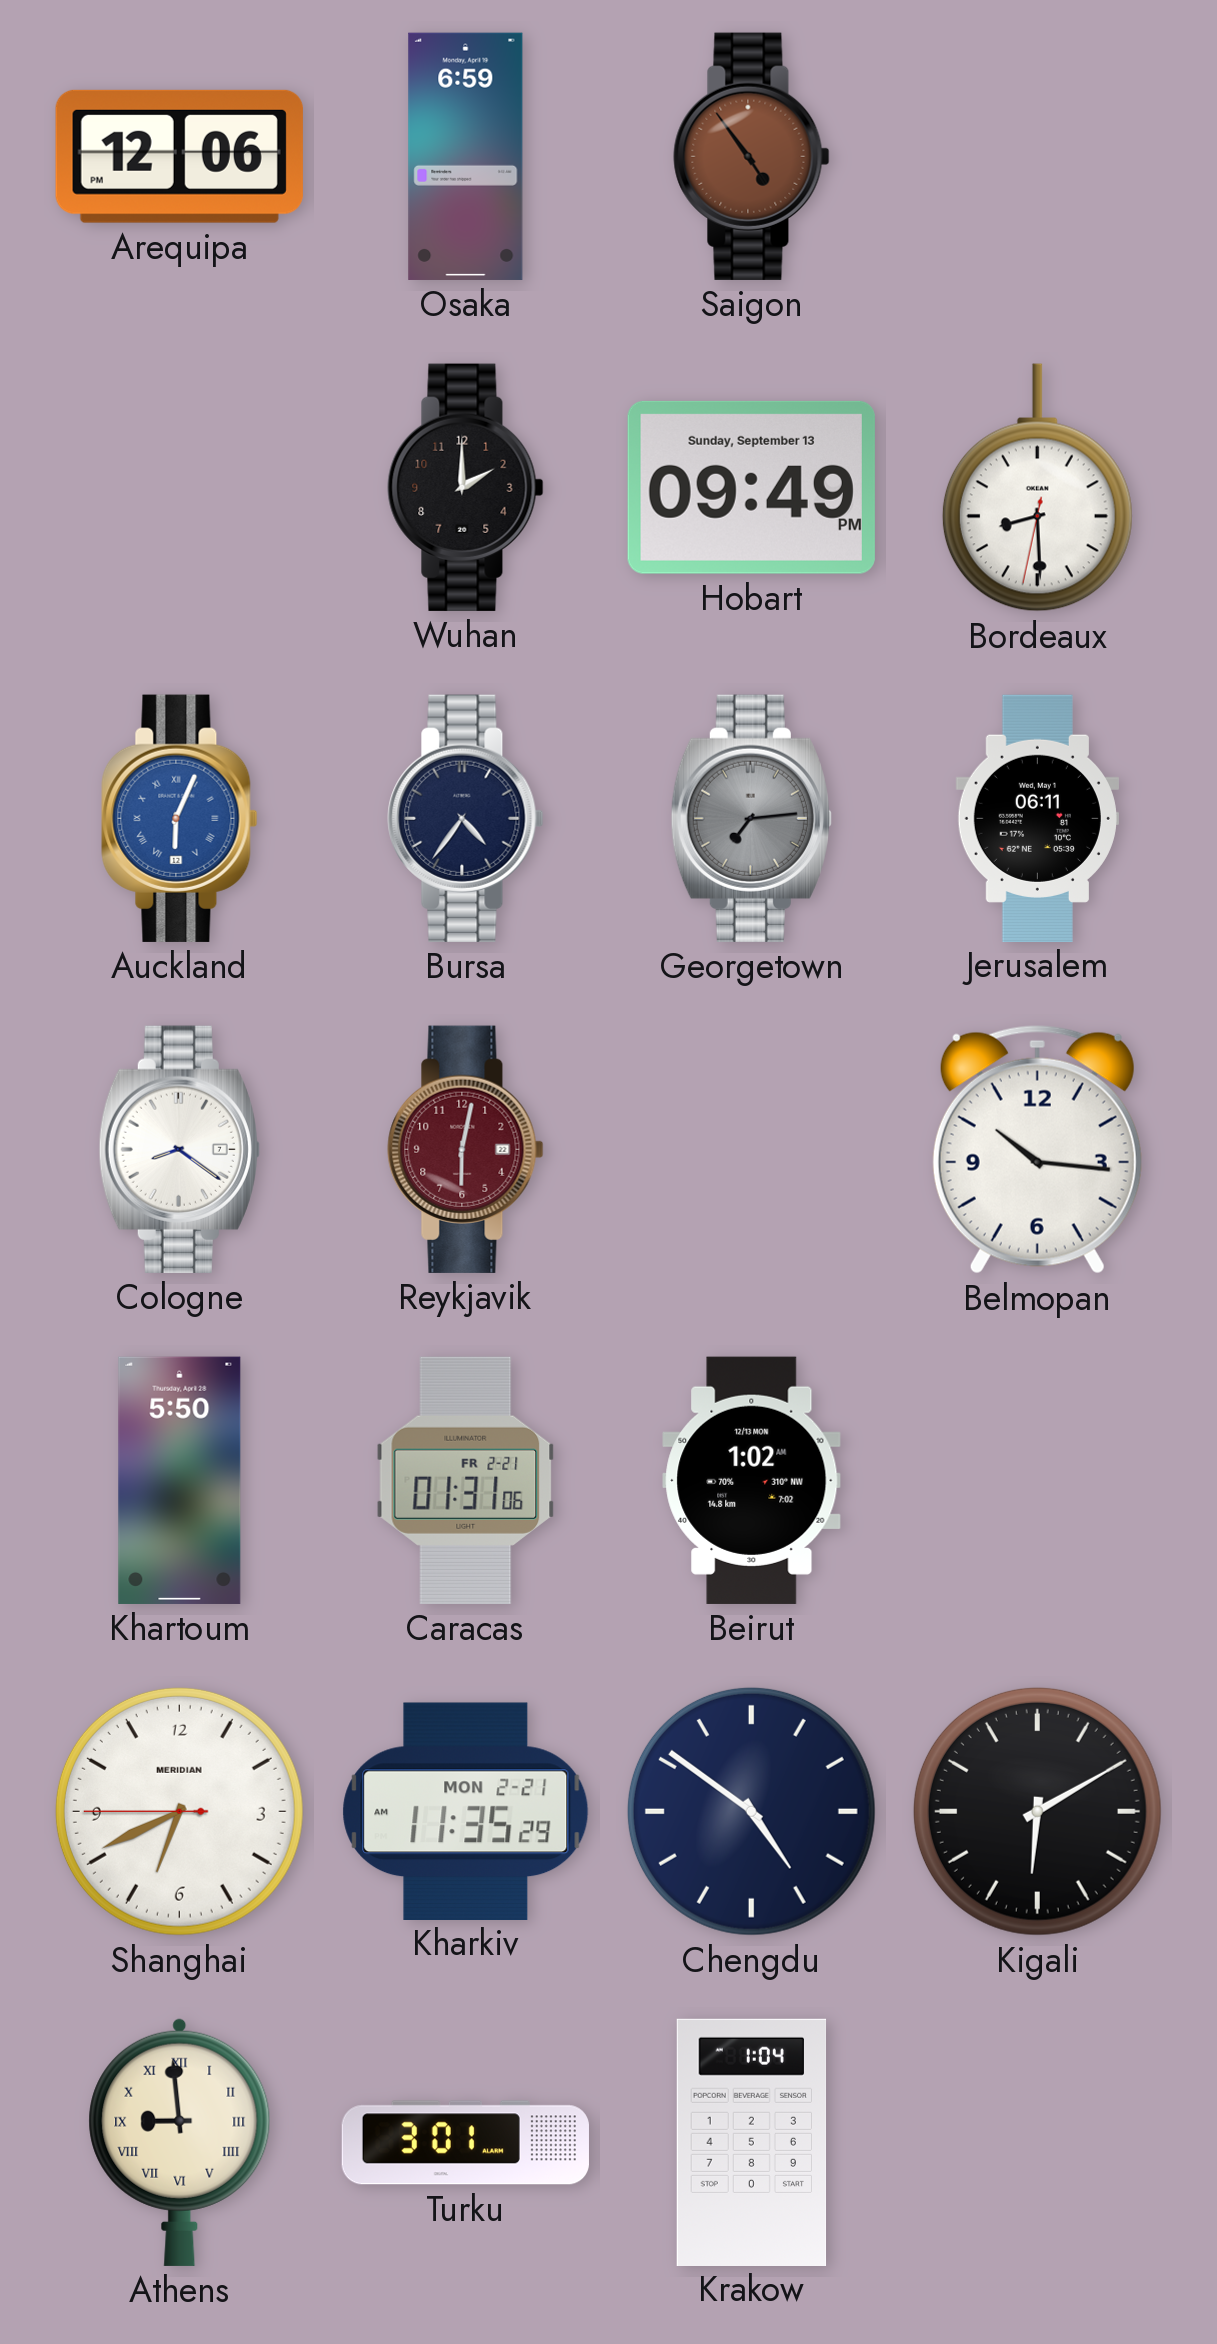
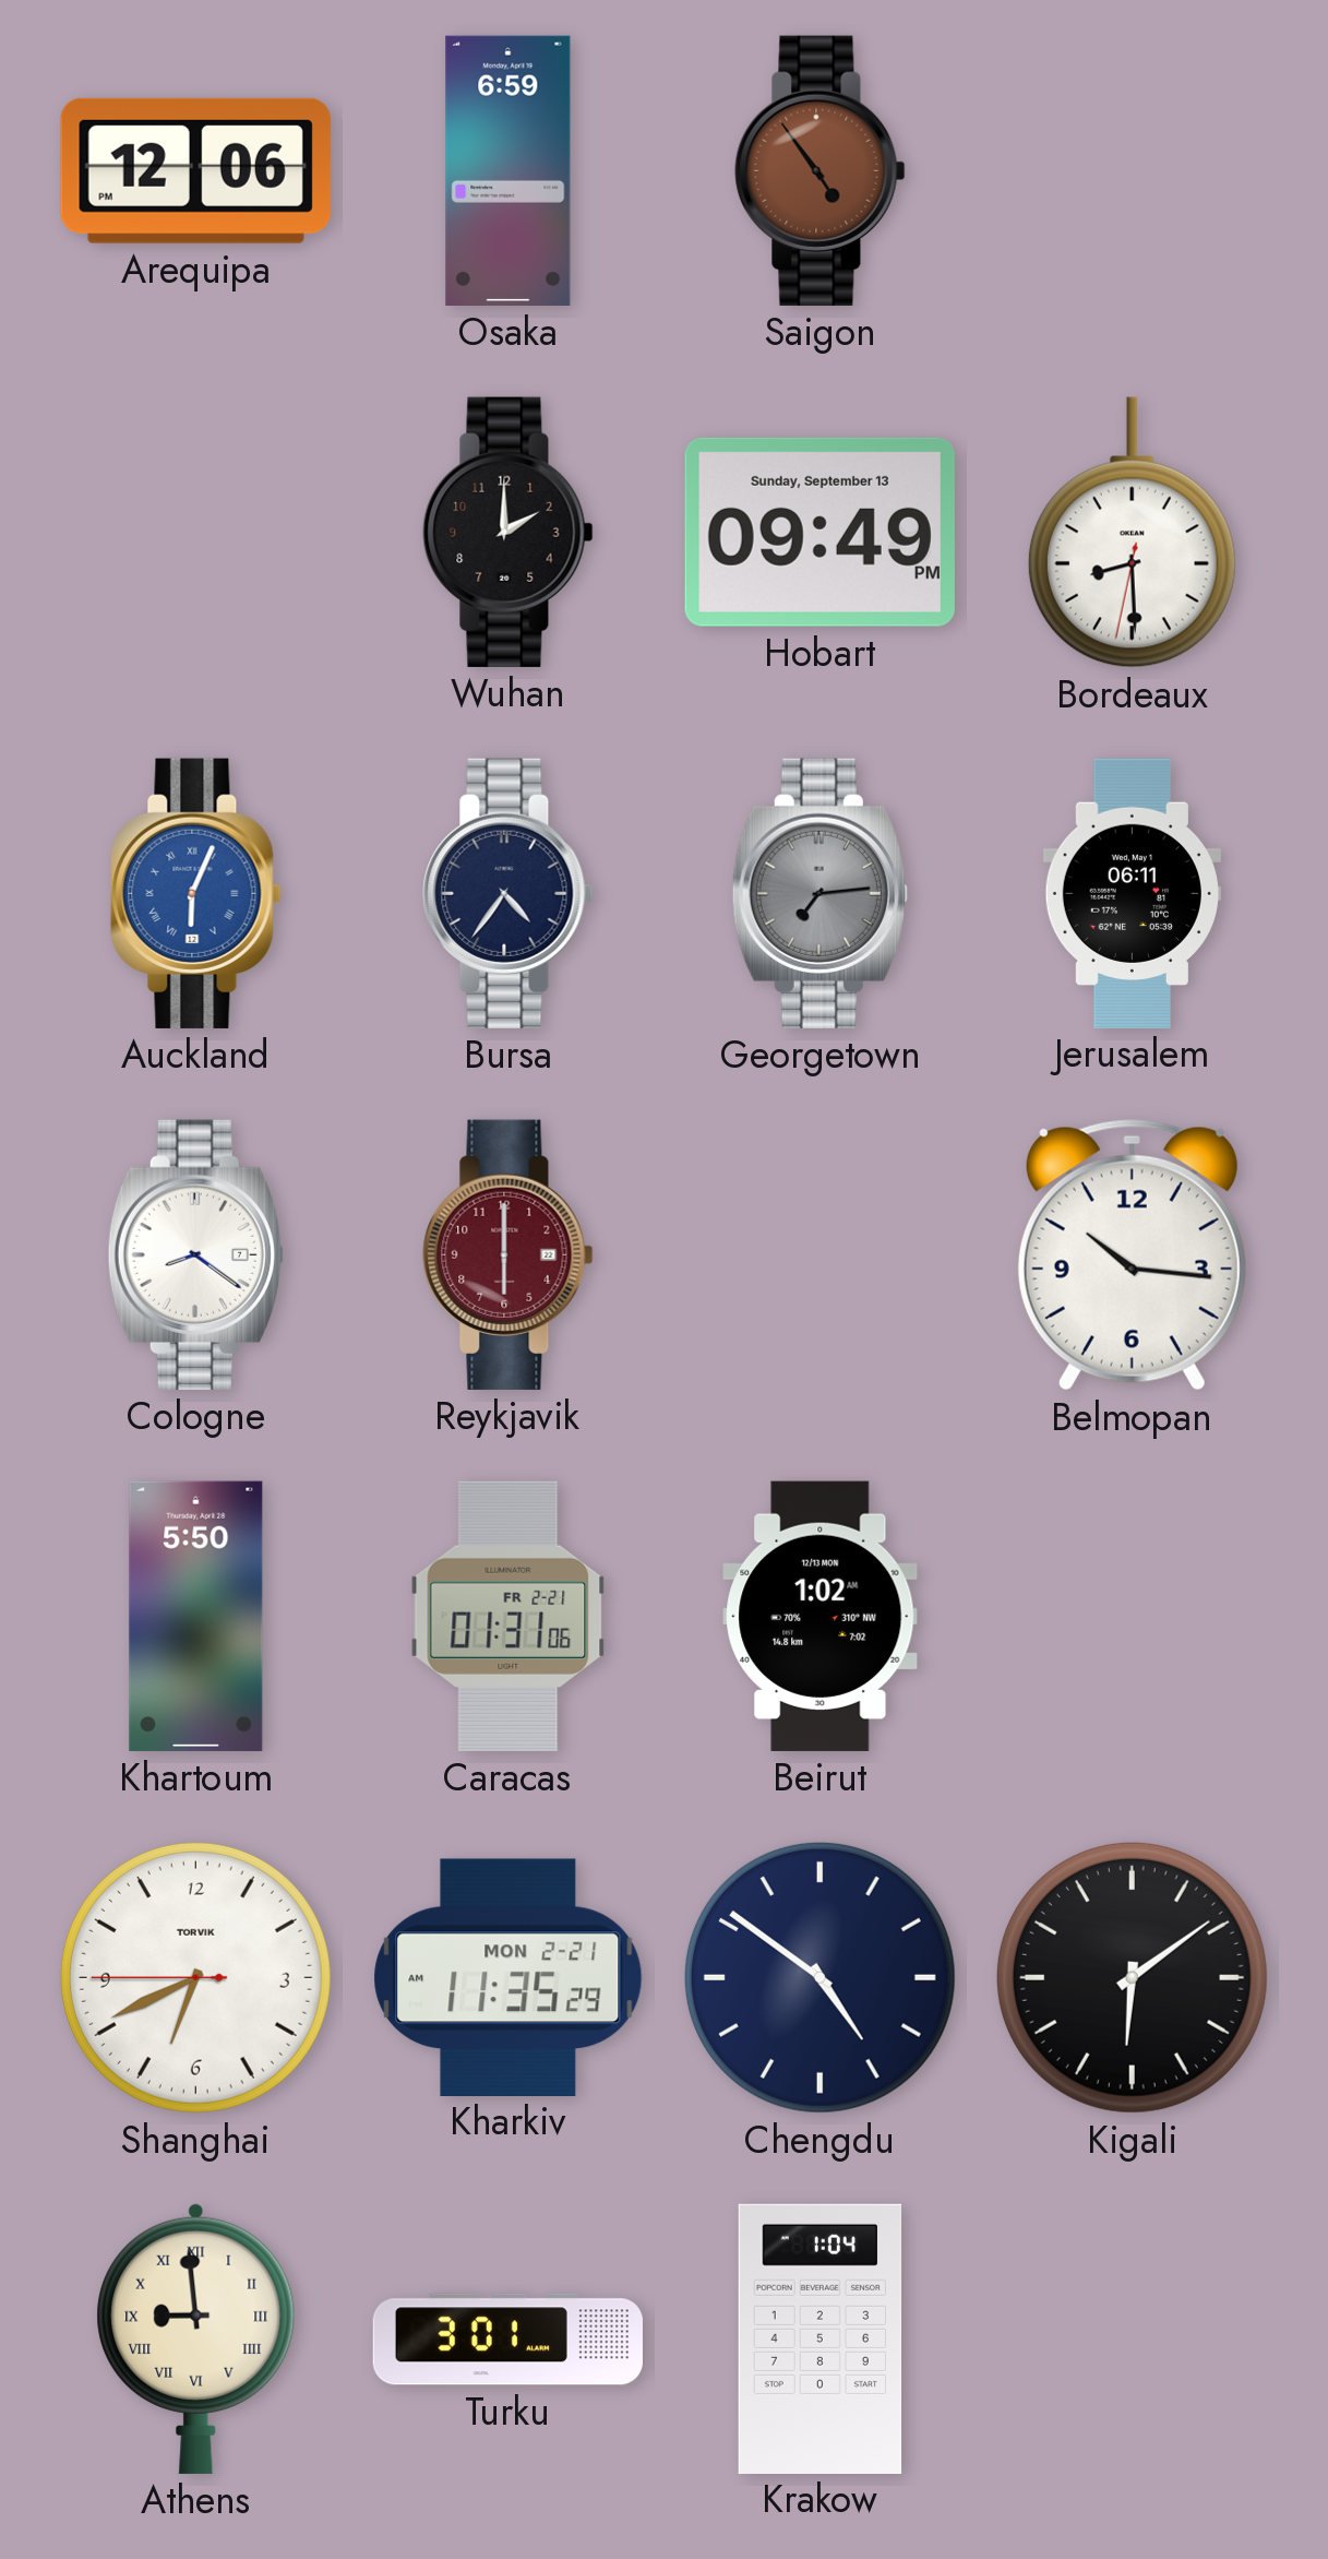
Reykjavik: 6:02 -> 6:00
Shanghai brand: MERIDIAN -> TORVIK
Kigali: 6:10 -> 6:09
